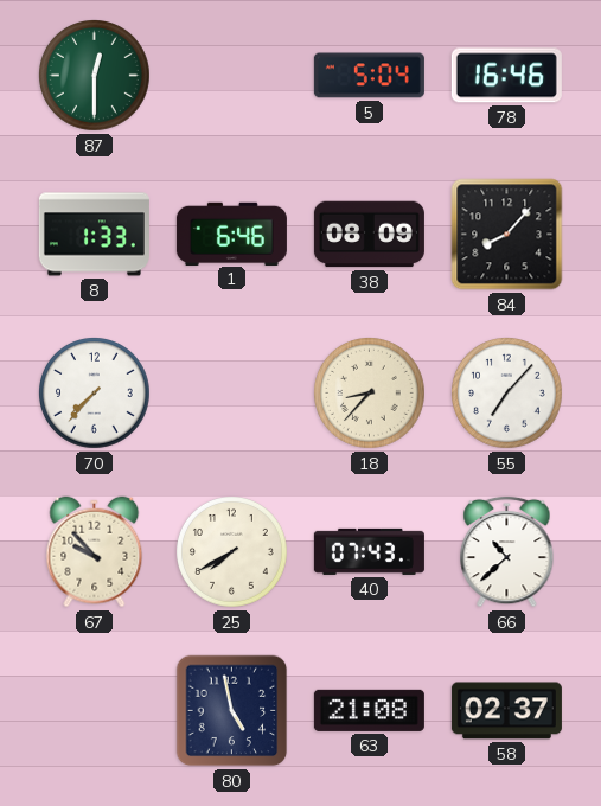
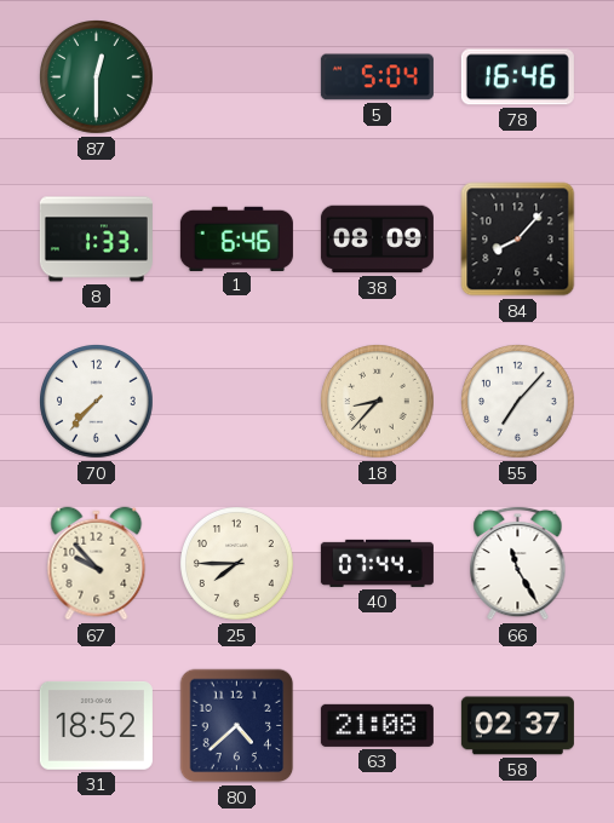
25: 7:40 -> 7:45
40: 07:43 -> 07:44
66: 10:38 -> 11:25
31: none -> 18:52
80: 4:58 -> 4:38
